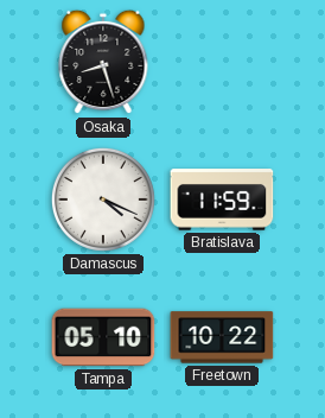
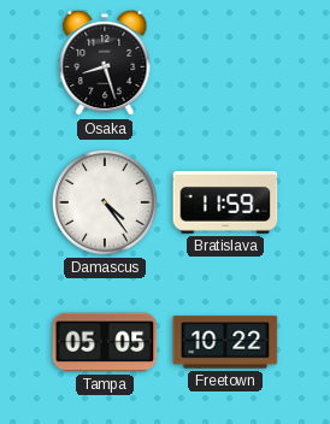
Damascus: 4:19 -> 4:24
Tampa: 05:10 -> 05:05
